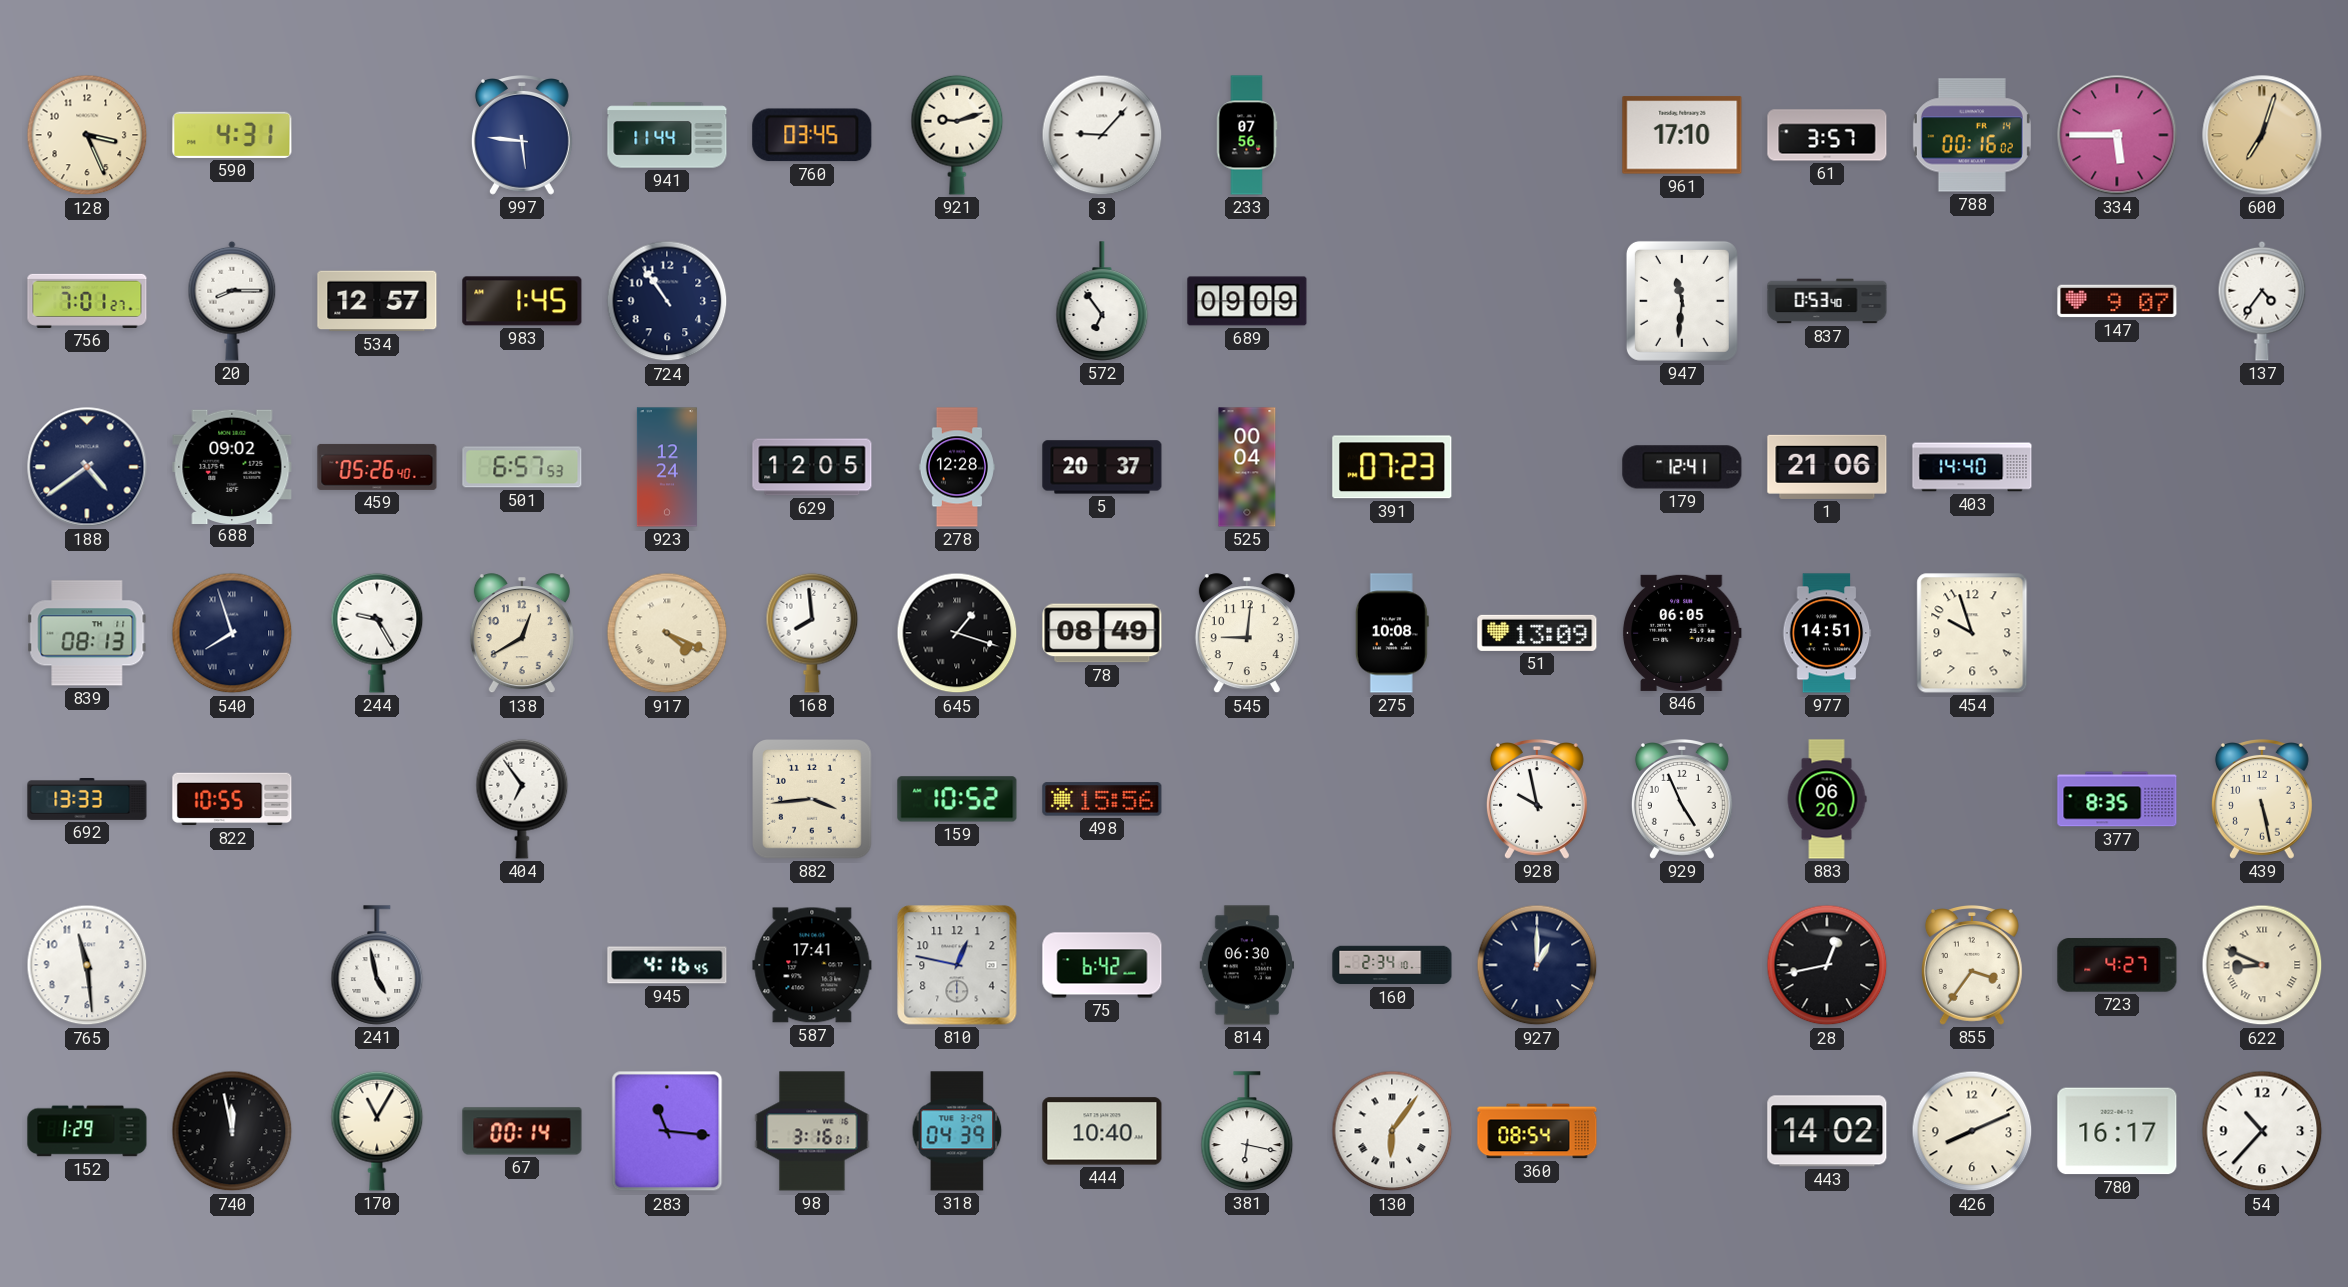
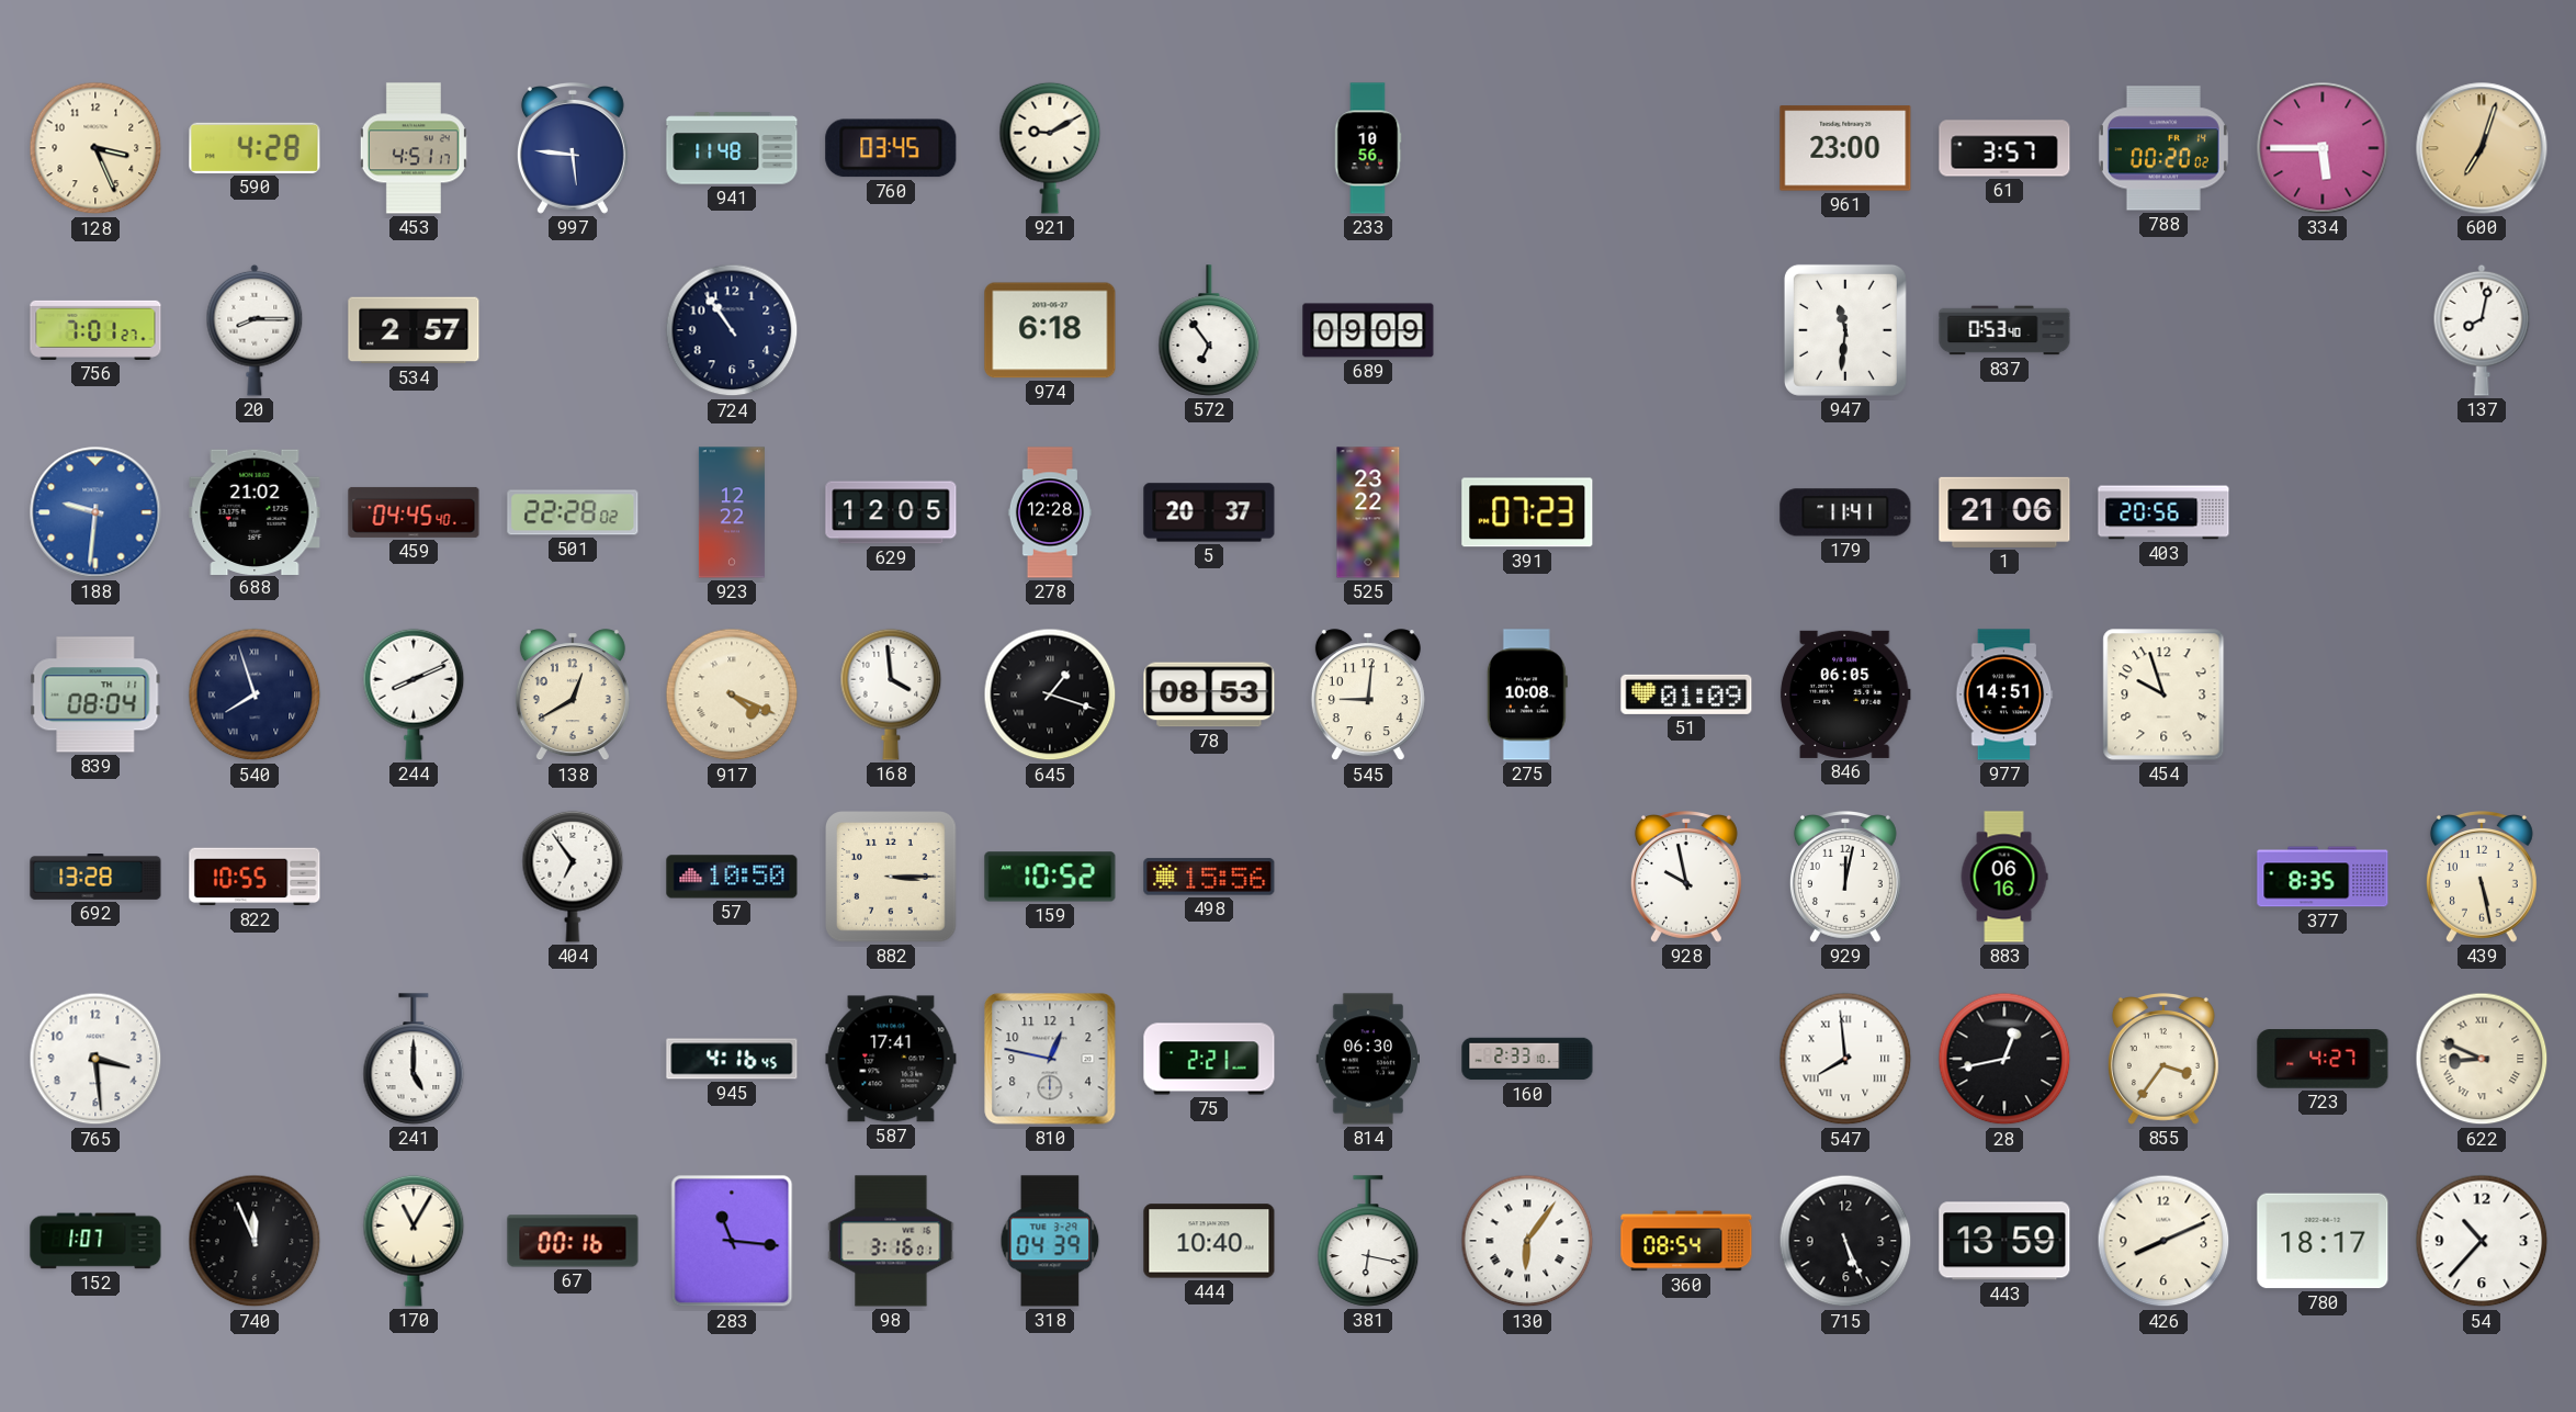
590: 4:31 -> 4:28
453: none -> 4:51
941: 11:44 -> 11:48
921: 9:12 -> 9:10
3: 9:07 -> none
233: 07:56 -> 10:56
961: 17:10 -> 23:00
788: 00:16 -> 00:20
534: 12:57 -> 2:57
983: 1:45 -> none
974: none -> 6:18
147: 9:07 -> none
137: 4:36 -> 8:02
188: 4:39 -> 9:31
188 dial: navy -> blue
688: 09:02 -> 21:02
459: 05:26 -> 04:45
501: 6:57 -> 22:28
923: 12:24 -> 12:22
525: 00:04 -> 23:22
179: 12:41 -> 11:41
403: 14:40 -> 20:56
839: 08:13 -> 08:04
244: 9:25 -> 8:11
168: 7:59 -> 3:59
78: 08:49 -> 08:53
51: 13:09 -> 01:09
692: 13:33 -> 13:28
57: none -> 10:50
882: 3:44 -> 3:15
929: 4:56 -> 12:02
883: 06:20 -> 06:16
765: 11:29 -> 3:29
241: 4:58 -> 5:00
75: 6:42 -> 2:21
160: 2:34 -> 2:33
927: 1:00 -> none
547: none -> 7:59
152: 1:29 -> 1:07
740: 11:58 -> 11:56
67: 00:14 -> 00:16
715: none -> 5:26
443: 14:02 -> 13:59
780: 16:17 -> 18:17
